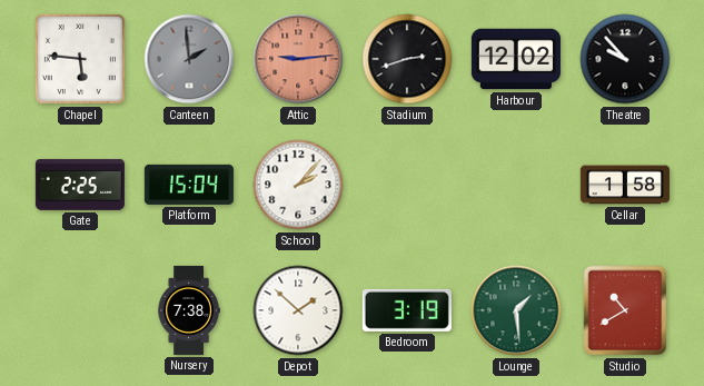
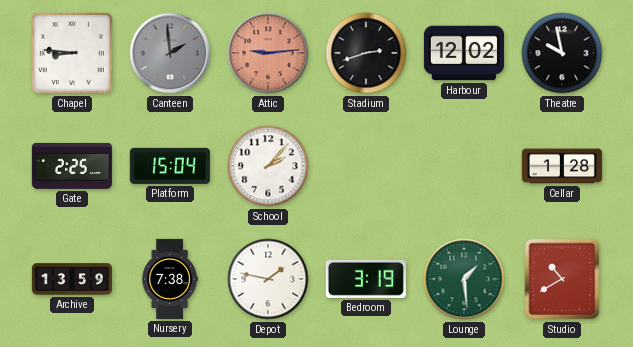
Chapel: 5:46 -> 8:46
Theatre: 9:53 -> 9:58
Cellar: 1:58 -> 1:28
Archive: none -> 13:59
Depot: 1:52 -> 1:47
